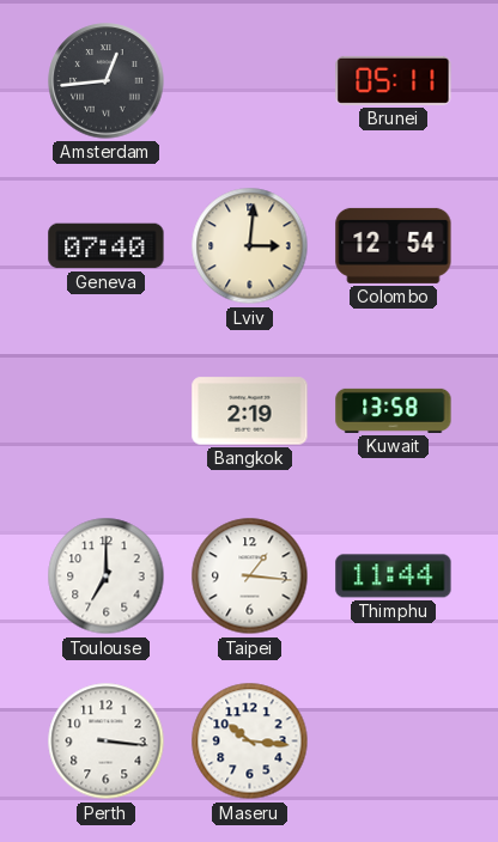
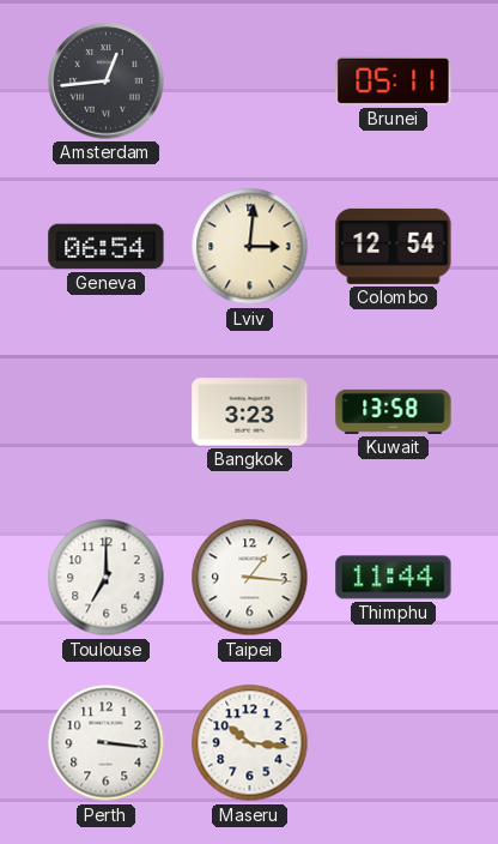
Geneva: 07:40 -> 06:54
Bangkok: 2:19 -> 3:23
